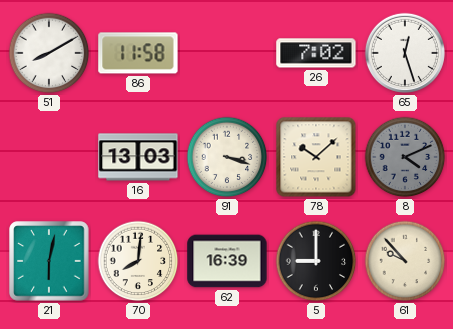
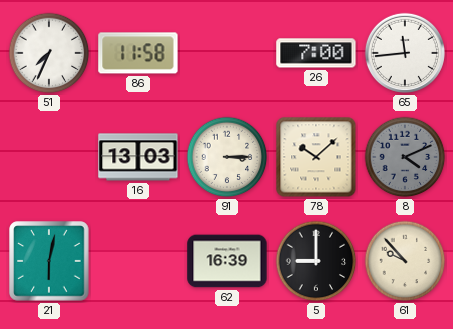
51: 8:10 -> 7:34
26: 7:02 -> 7:00
65: 12:27 -> 11:44
91: 3:18 -> 3:15
70: 8:01 -> none
